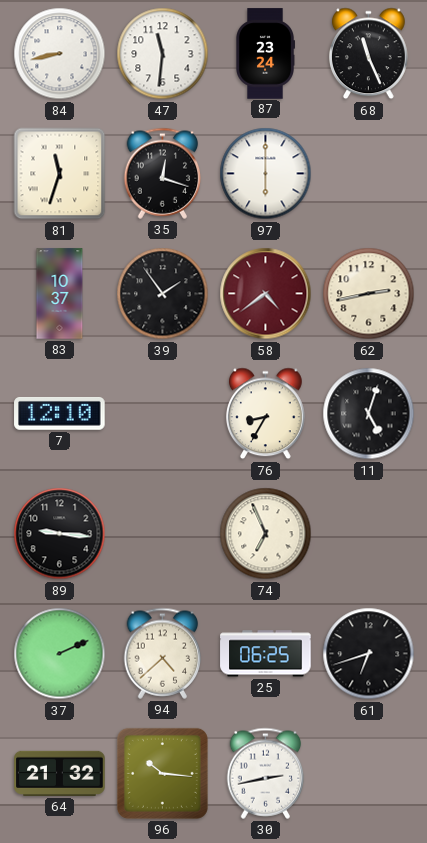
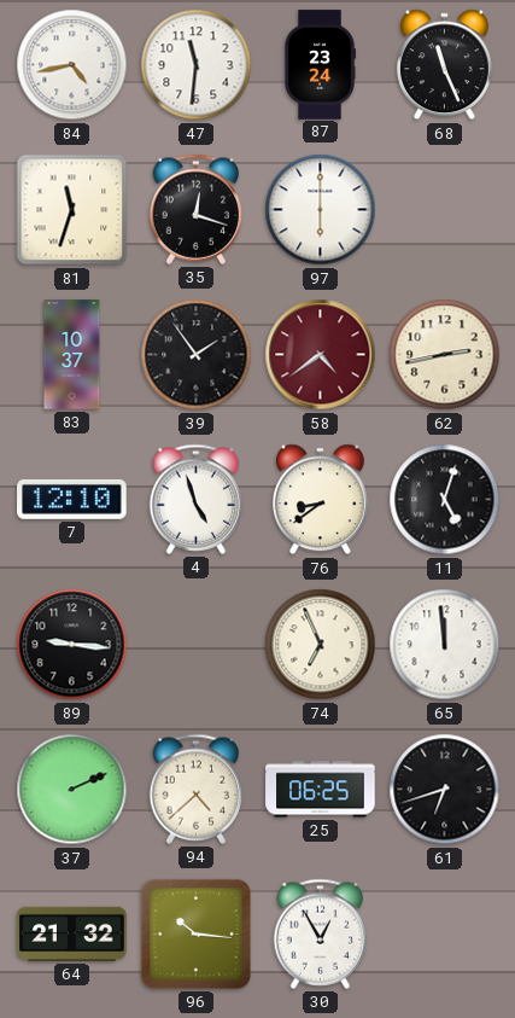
84: 8:43 -> 4:43
4: none -> 4:57
76: 8:35 -> 8:39
65: none -> 11:59
30: 2:43 -> 12:55
